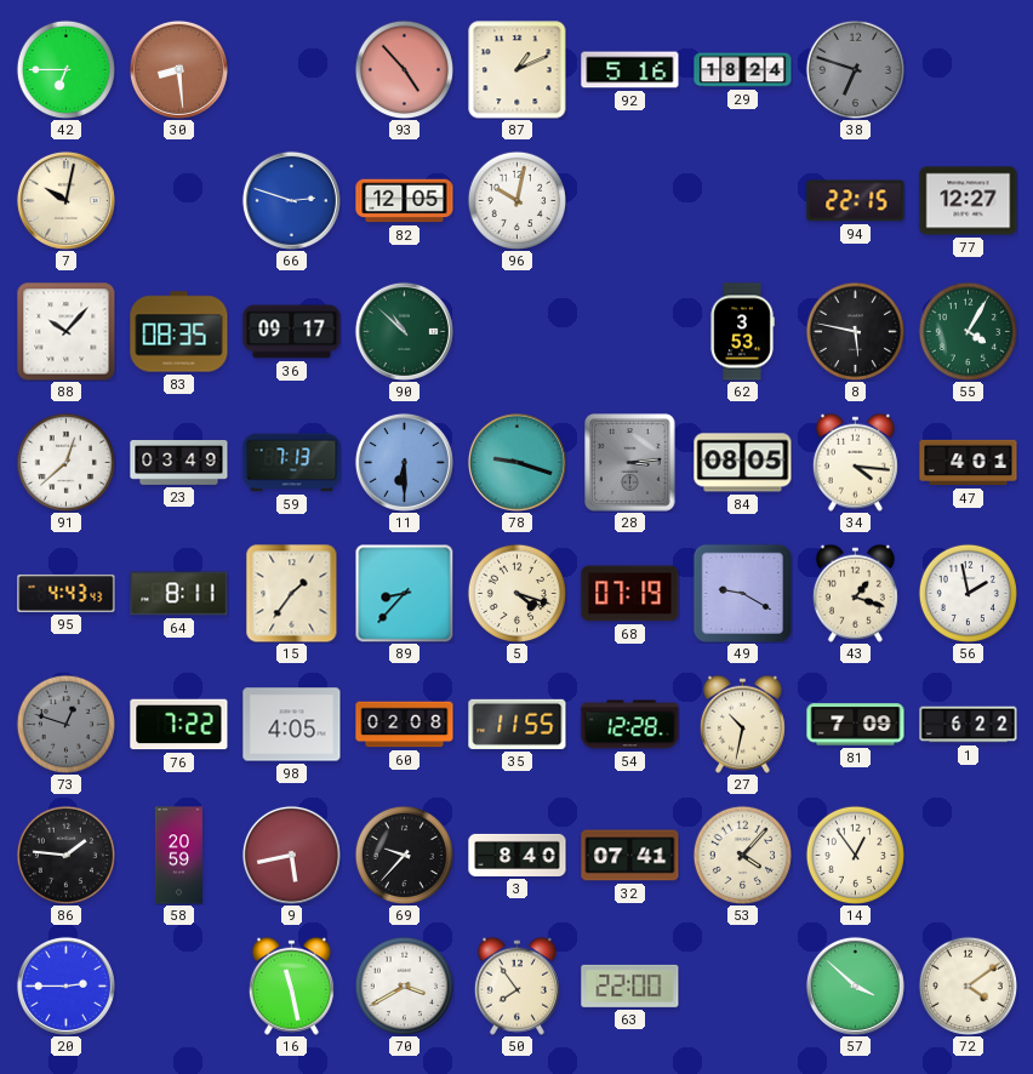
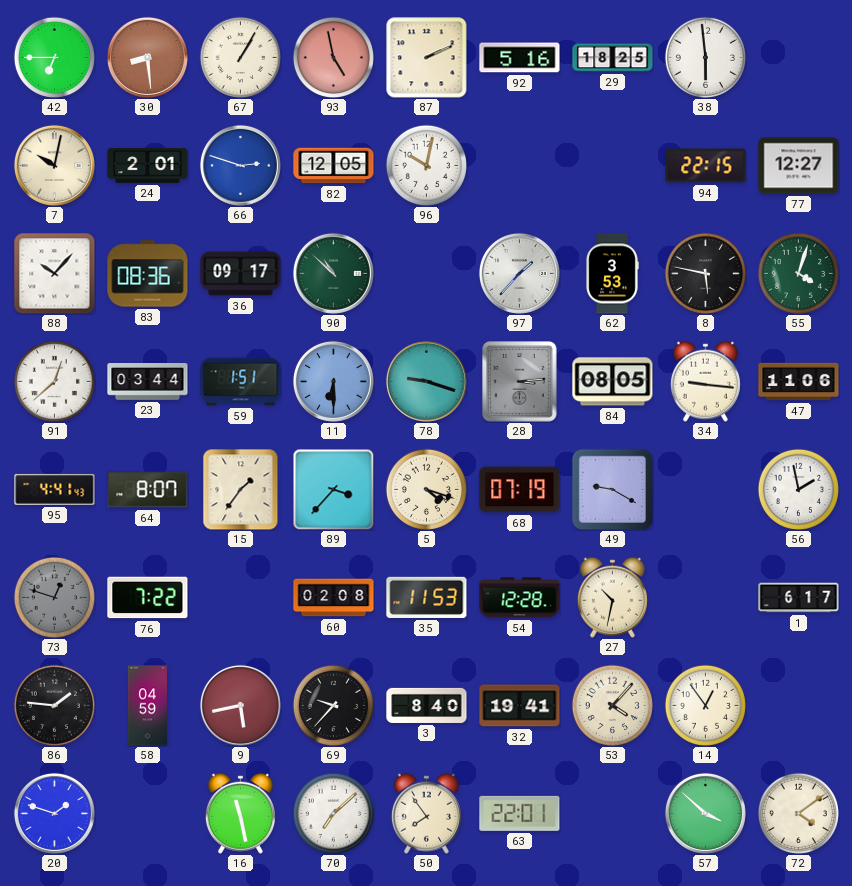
67: none -> 1:05
93: 4:53 -> 4:58
87: 1:11 -> 2:11
29: 18:24 -> 18:25
38: 6:48 -> 5:59
38 dial: grey -> white
24: none -> 2:01
83: 08:35 -> 08:36
97: none -> 1:37
55: 4:05 -> 4:03
23: 03:49 -> 03:44
59: 7:13 -> 1:51
34: 4:16 -> 9:16
47: 4:01 -> 11:06
95: 4:43 -> 4:41
64: 8:11 -> 8:07
89: 8:37 -> 3:37
43: 1:18 -> none
98: 4:05 -> none
35: 11:55 -> 11:53
81: 7:09 -> none
1: 6:22 -> 6:17
58: 20:59 -> 04:59
32: 07:41 -> 19:41
20: 2:45 -> 1:48
70: 3:40 -> 7:08
63: 22:00 -> 22:01
